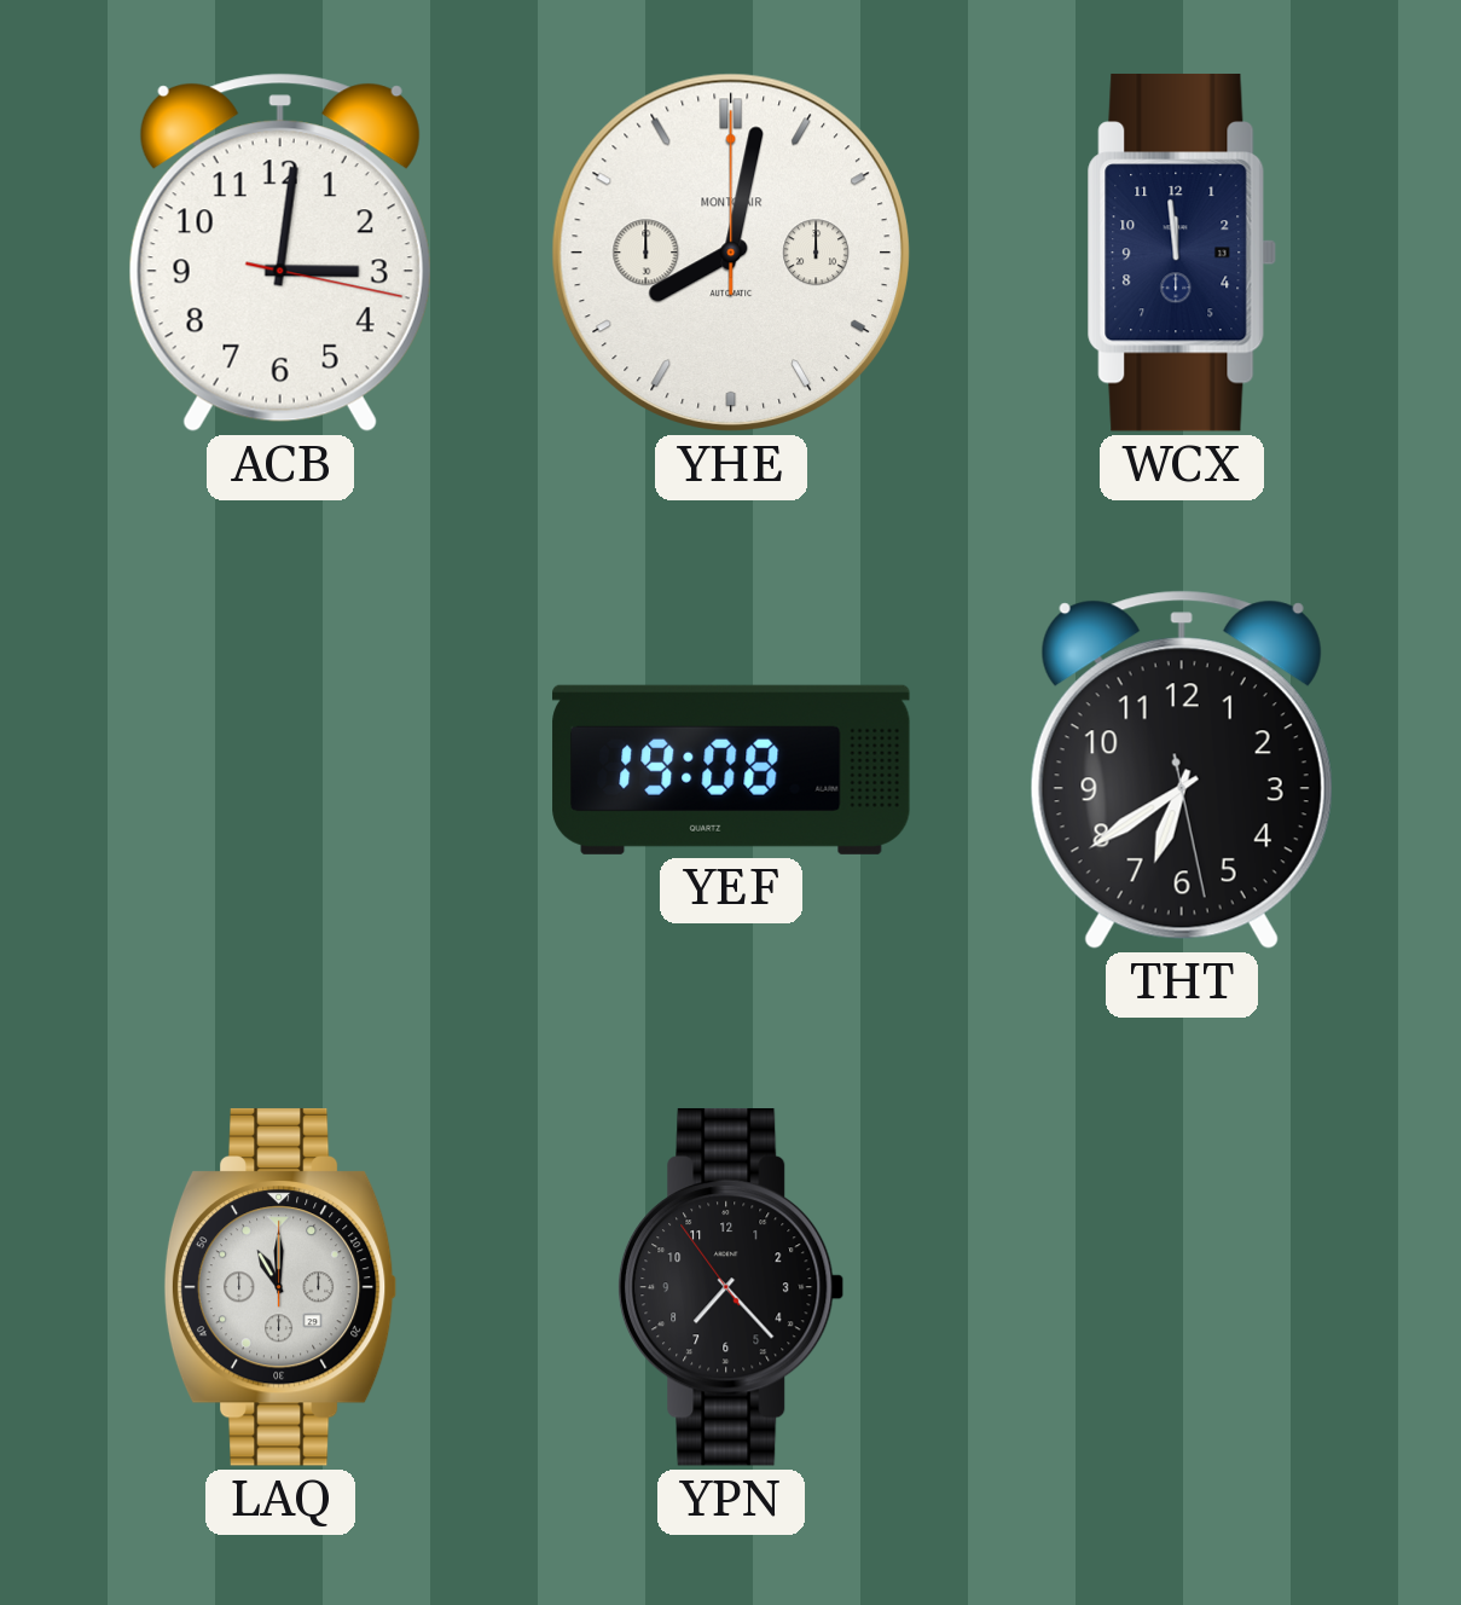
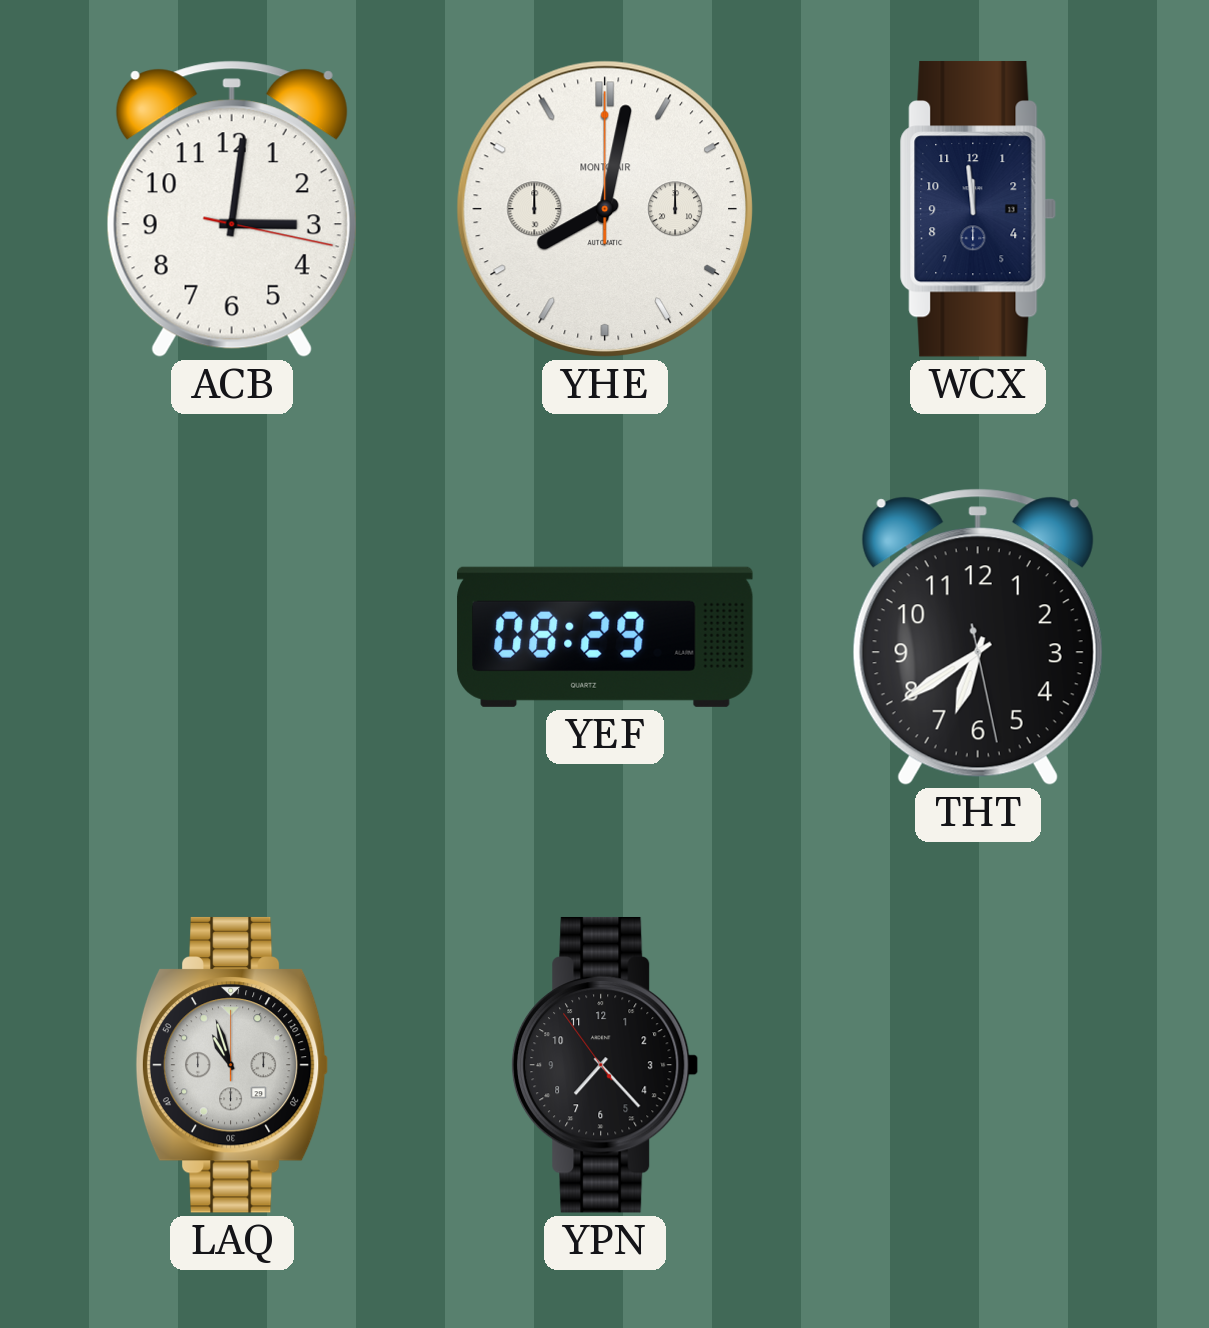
YEF: 19:08 -> 08:29
LAQ: 11:00 -> 10:57
